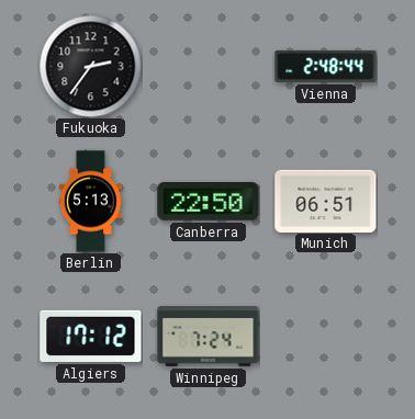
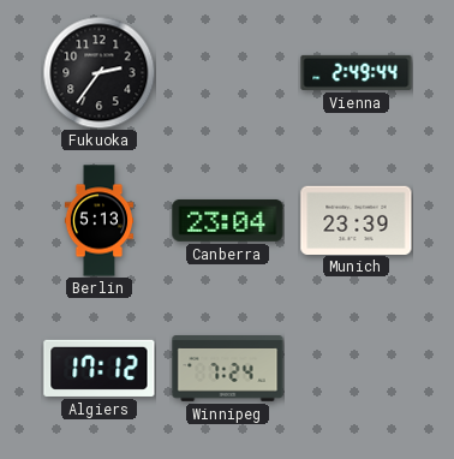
Vienna: 2:48 -> 2:49
Canberra: 22:50 -> 23:04
Munich: 06:51 -> 23:39
